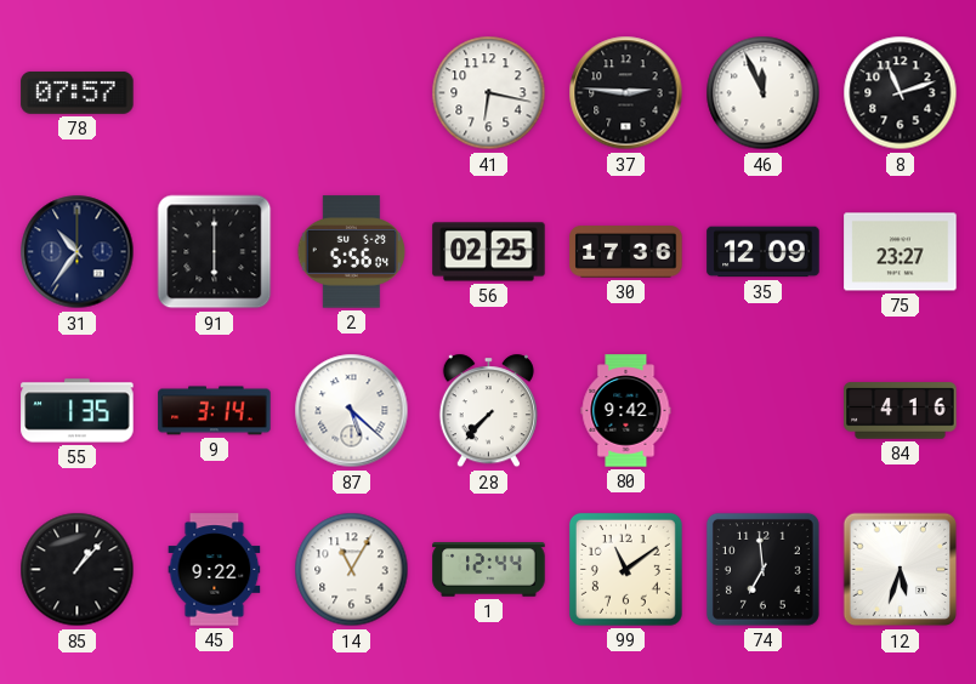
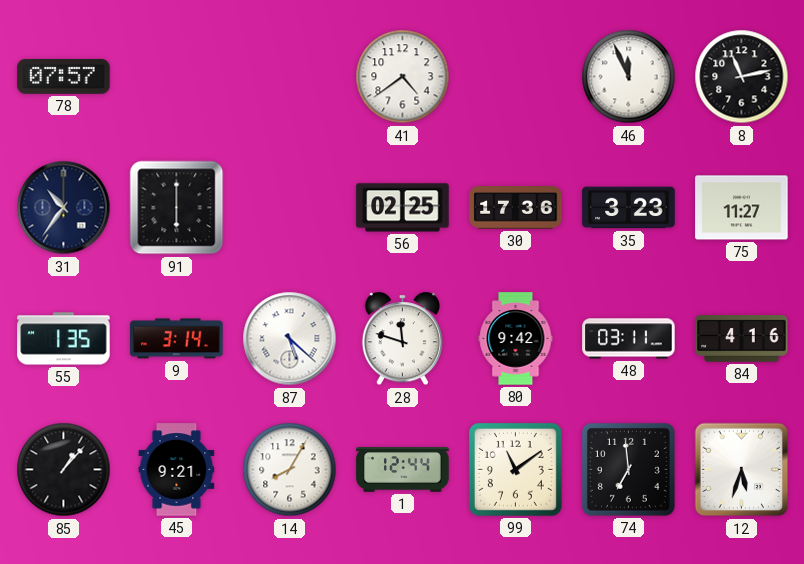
41: 6:17 -> 4:39
37: 2:46 -> none
8: 11:12 -> 11:13
2: 5:56 -> none
35: 12:09 -> 3:23
75: 23:27 -> 11:27
28: 7:37 -> 11:48
48: none -> 03:11
45: 9:22 -> 9:21
14: 11:05 -> 8:05
